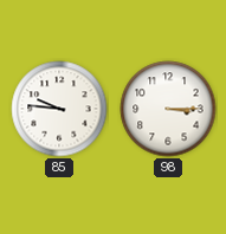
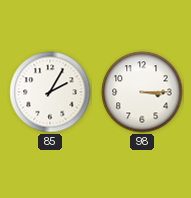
85: 9:46 -> 2:05
